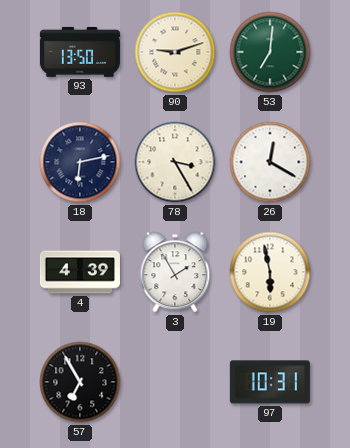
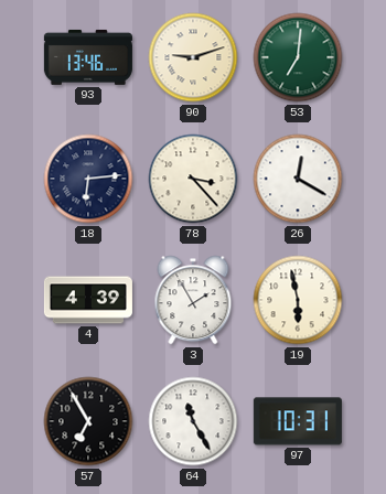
93: 13:50 -> 13:46
18: 6:13 -> 6:14
78: 3:25 -> 3:23
64: none -> 11:25
